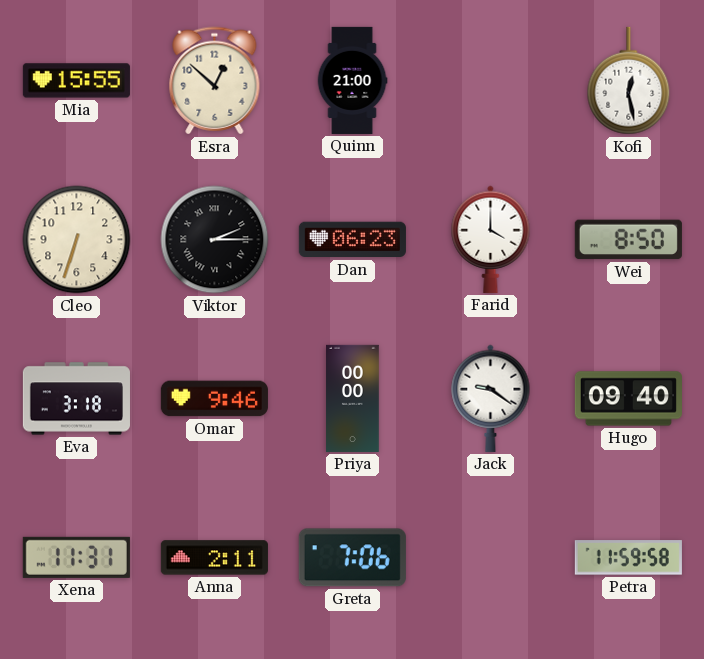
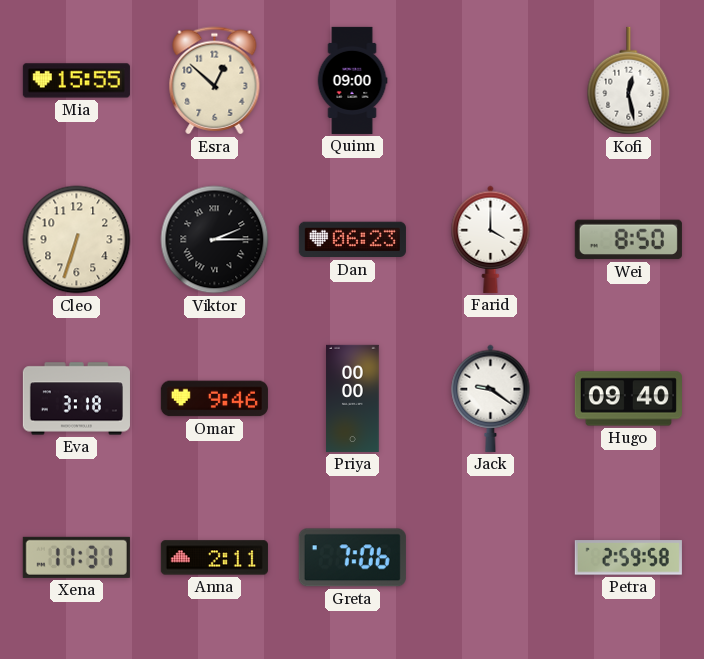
Quinn: 21:00 -> 09:00
Petra: 11:59 -> 2:59
